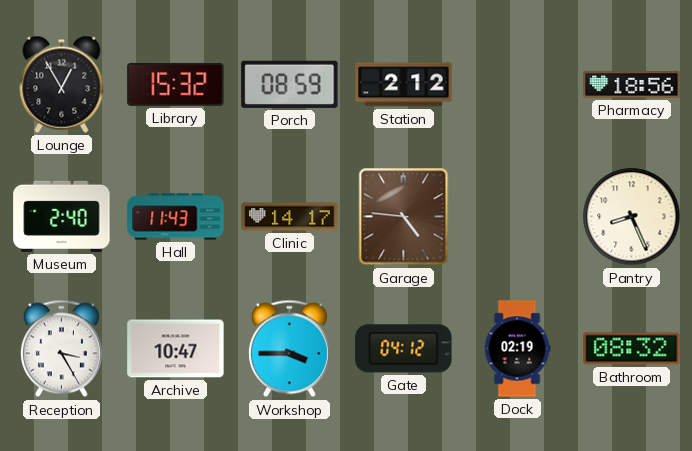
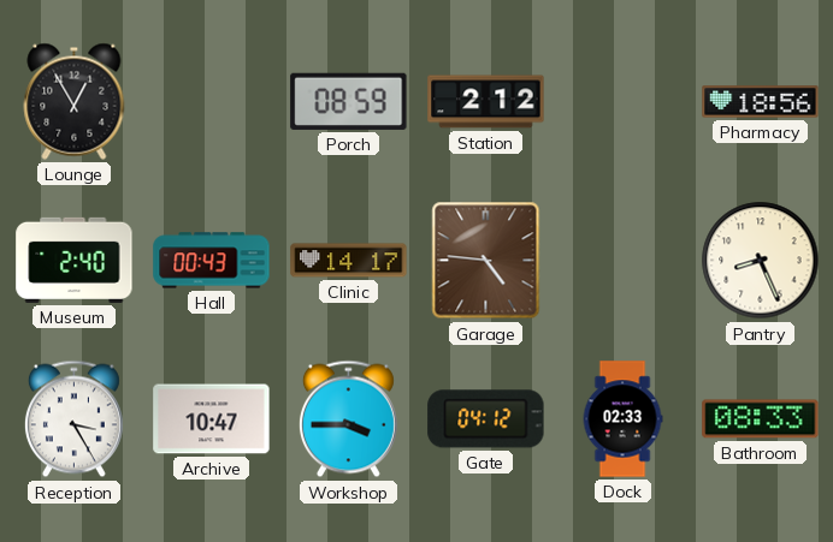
Library: 15:32 -> none
Hall: 11:43 -> 00:43
Dock: 02:19 -> 02:33
Bathroom: 08:32 -> 08:33
